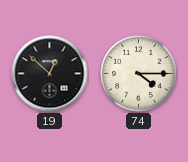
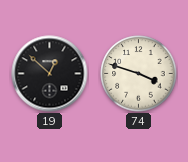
74: 4:15 -> 3:48
